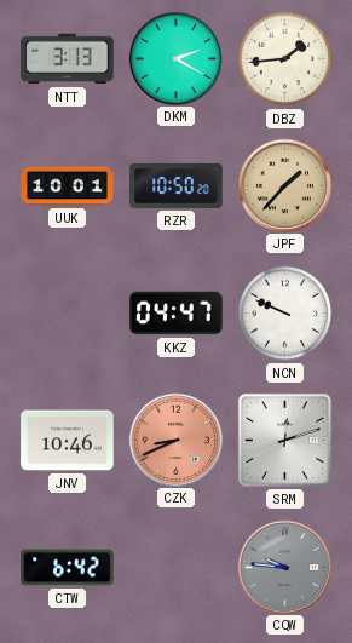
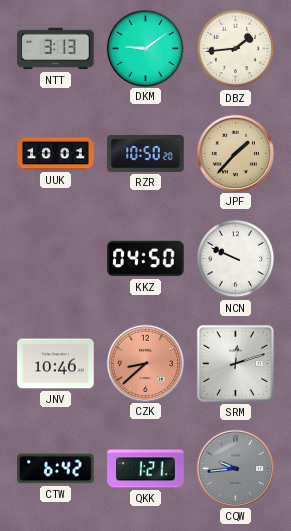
DKM: 2:20 -> 9:09
KKZ: 04:47 -> 04:50
CZK: 8:41 -> 8:38
QKK: none -> 1:21
CQW: 9:46 -> 9:44
